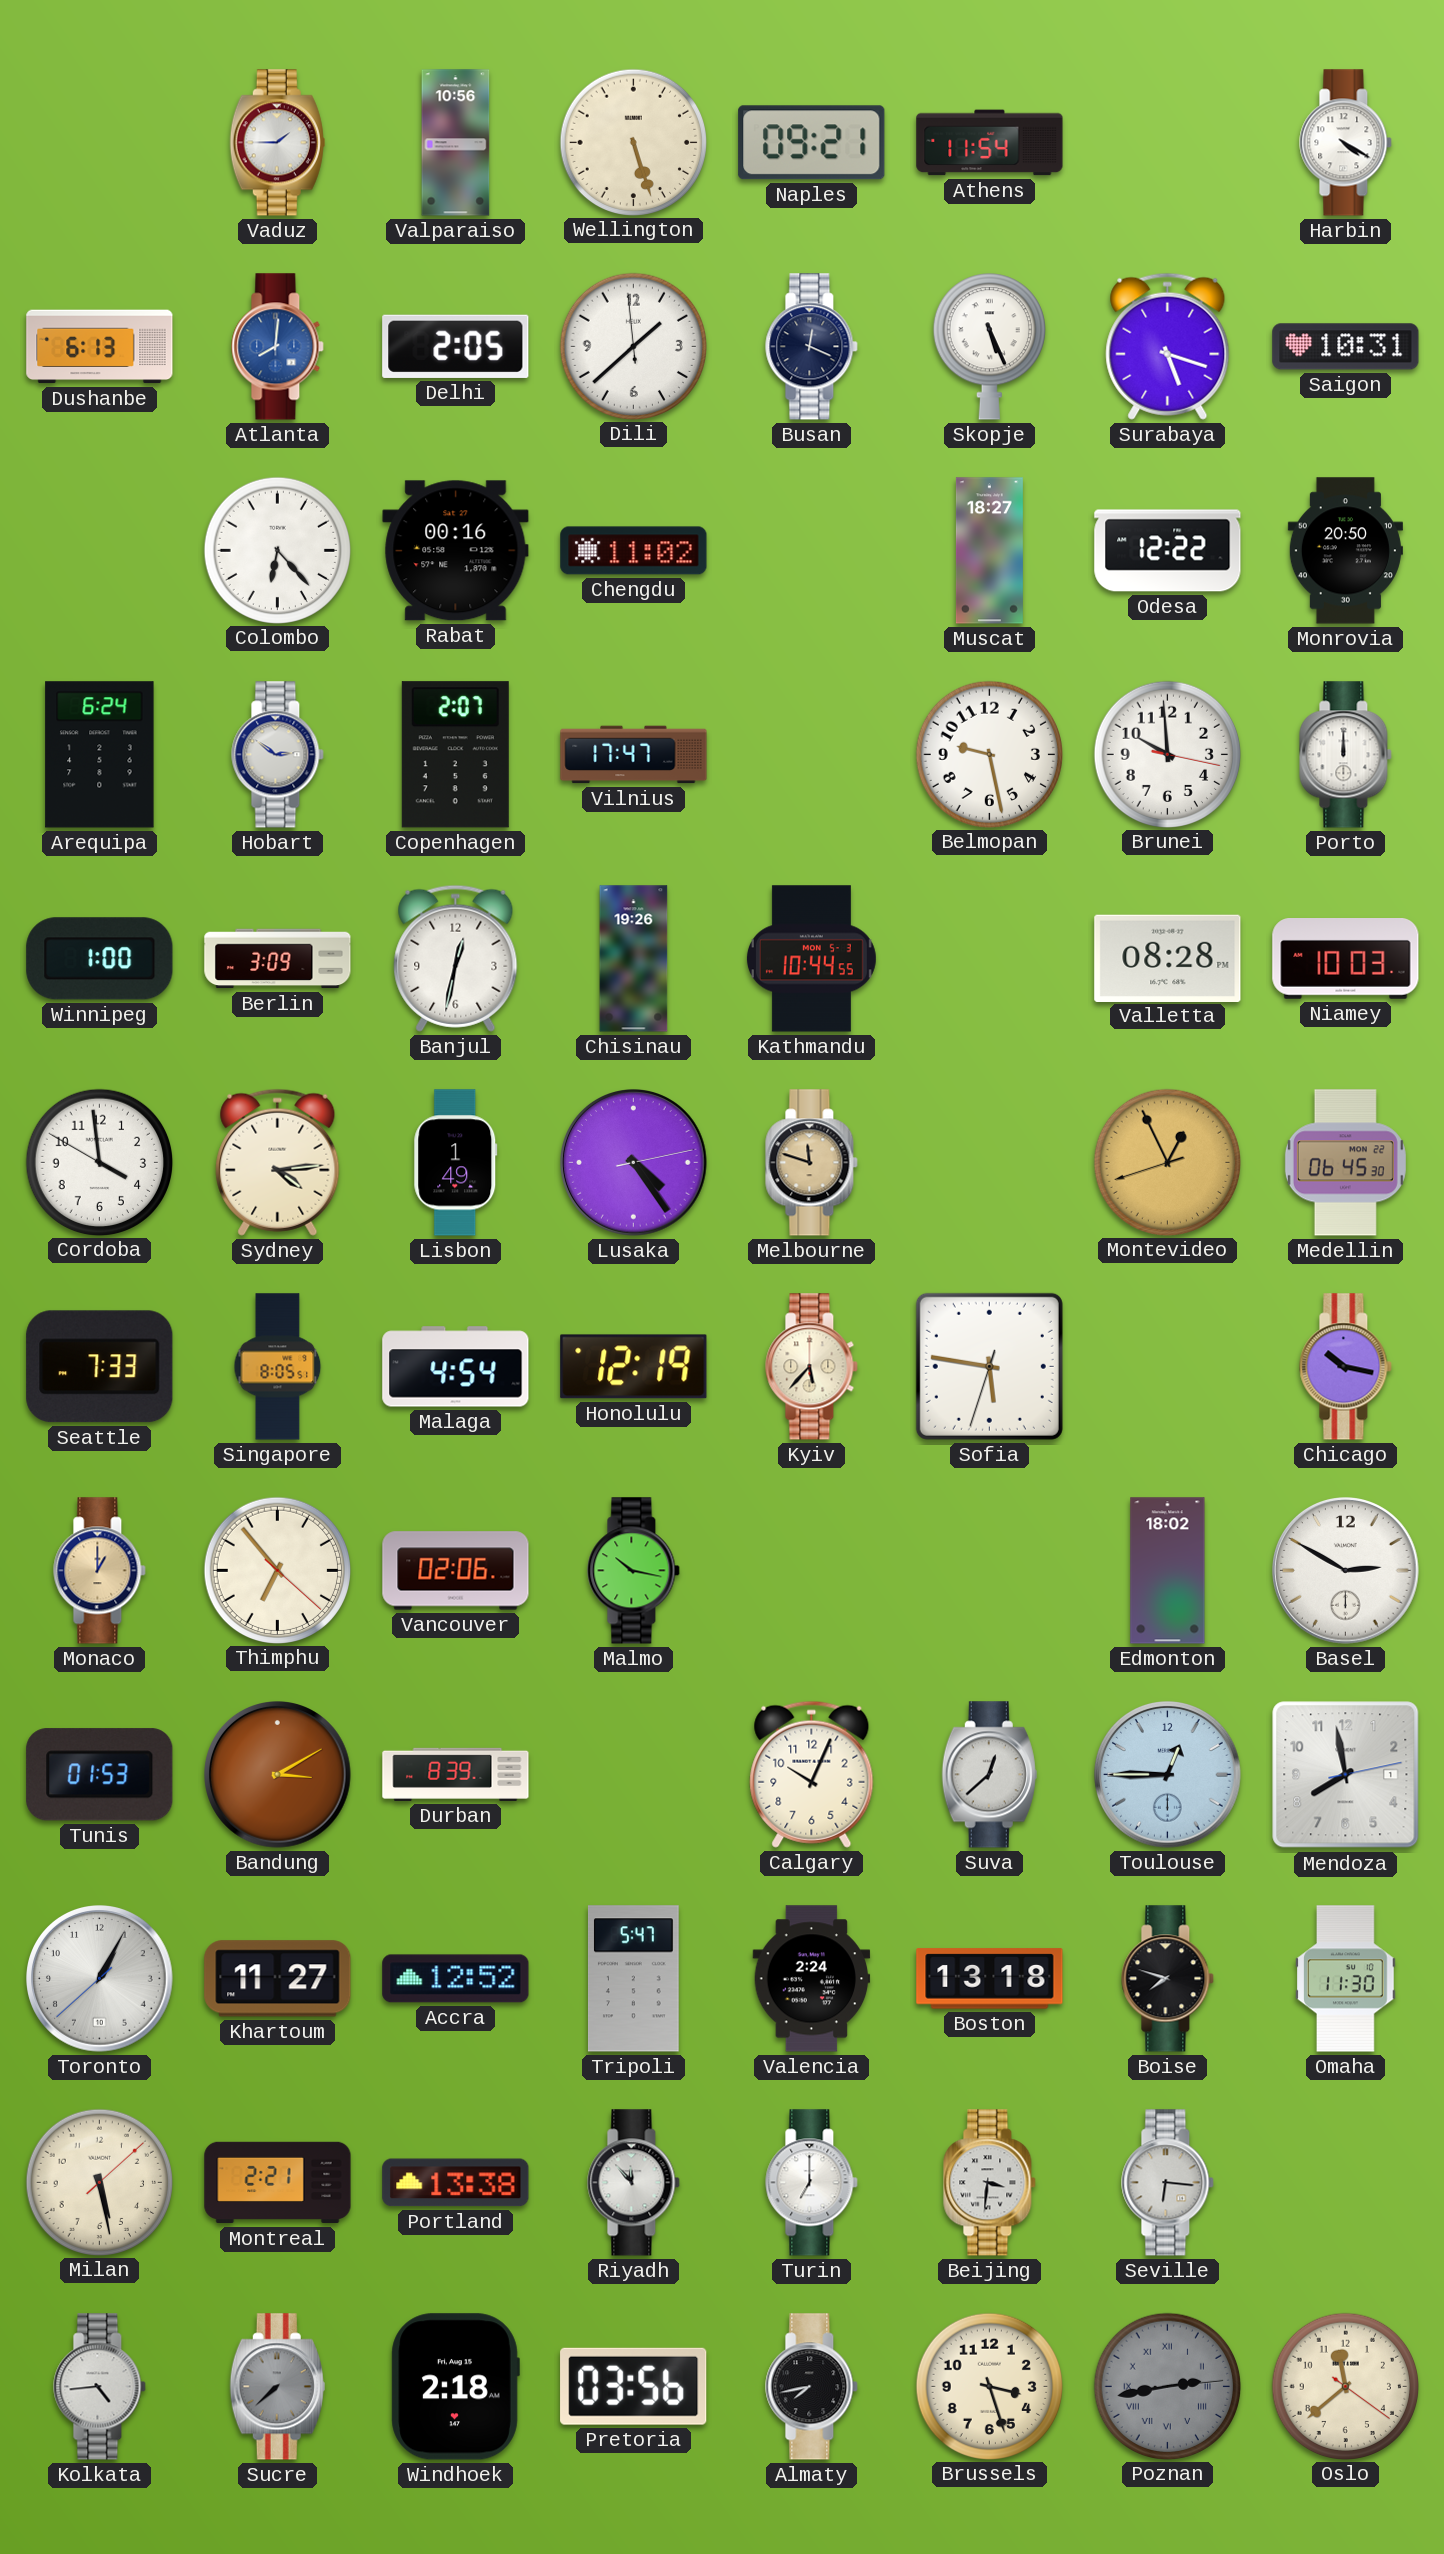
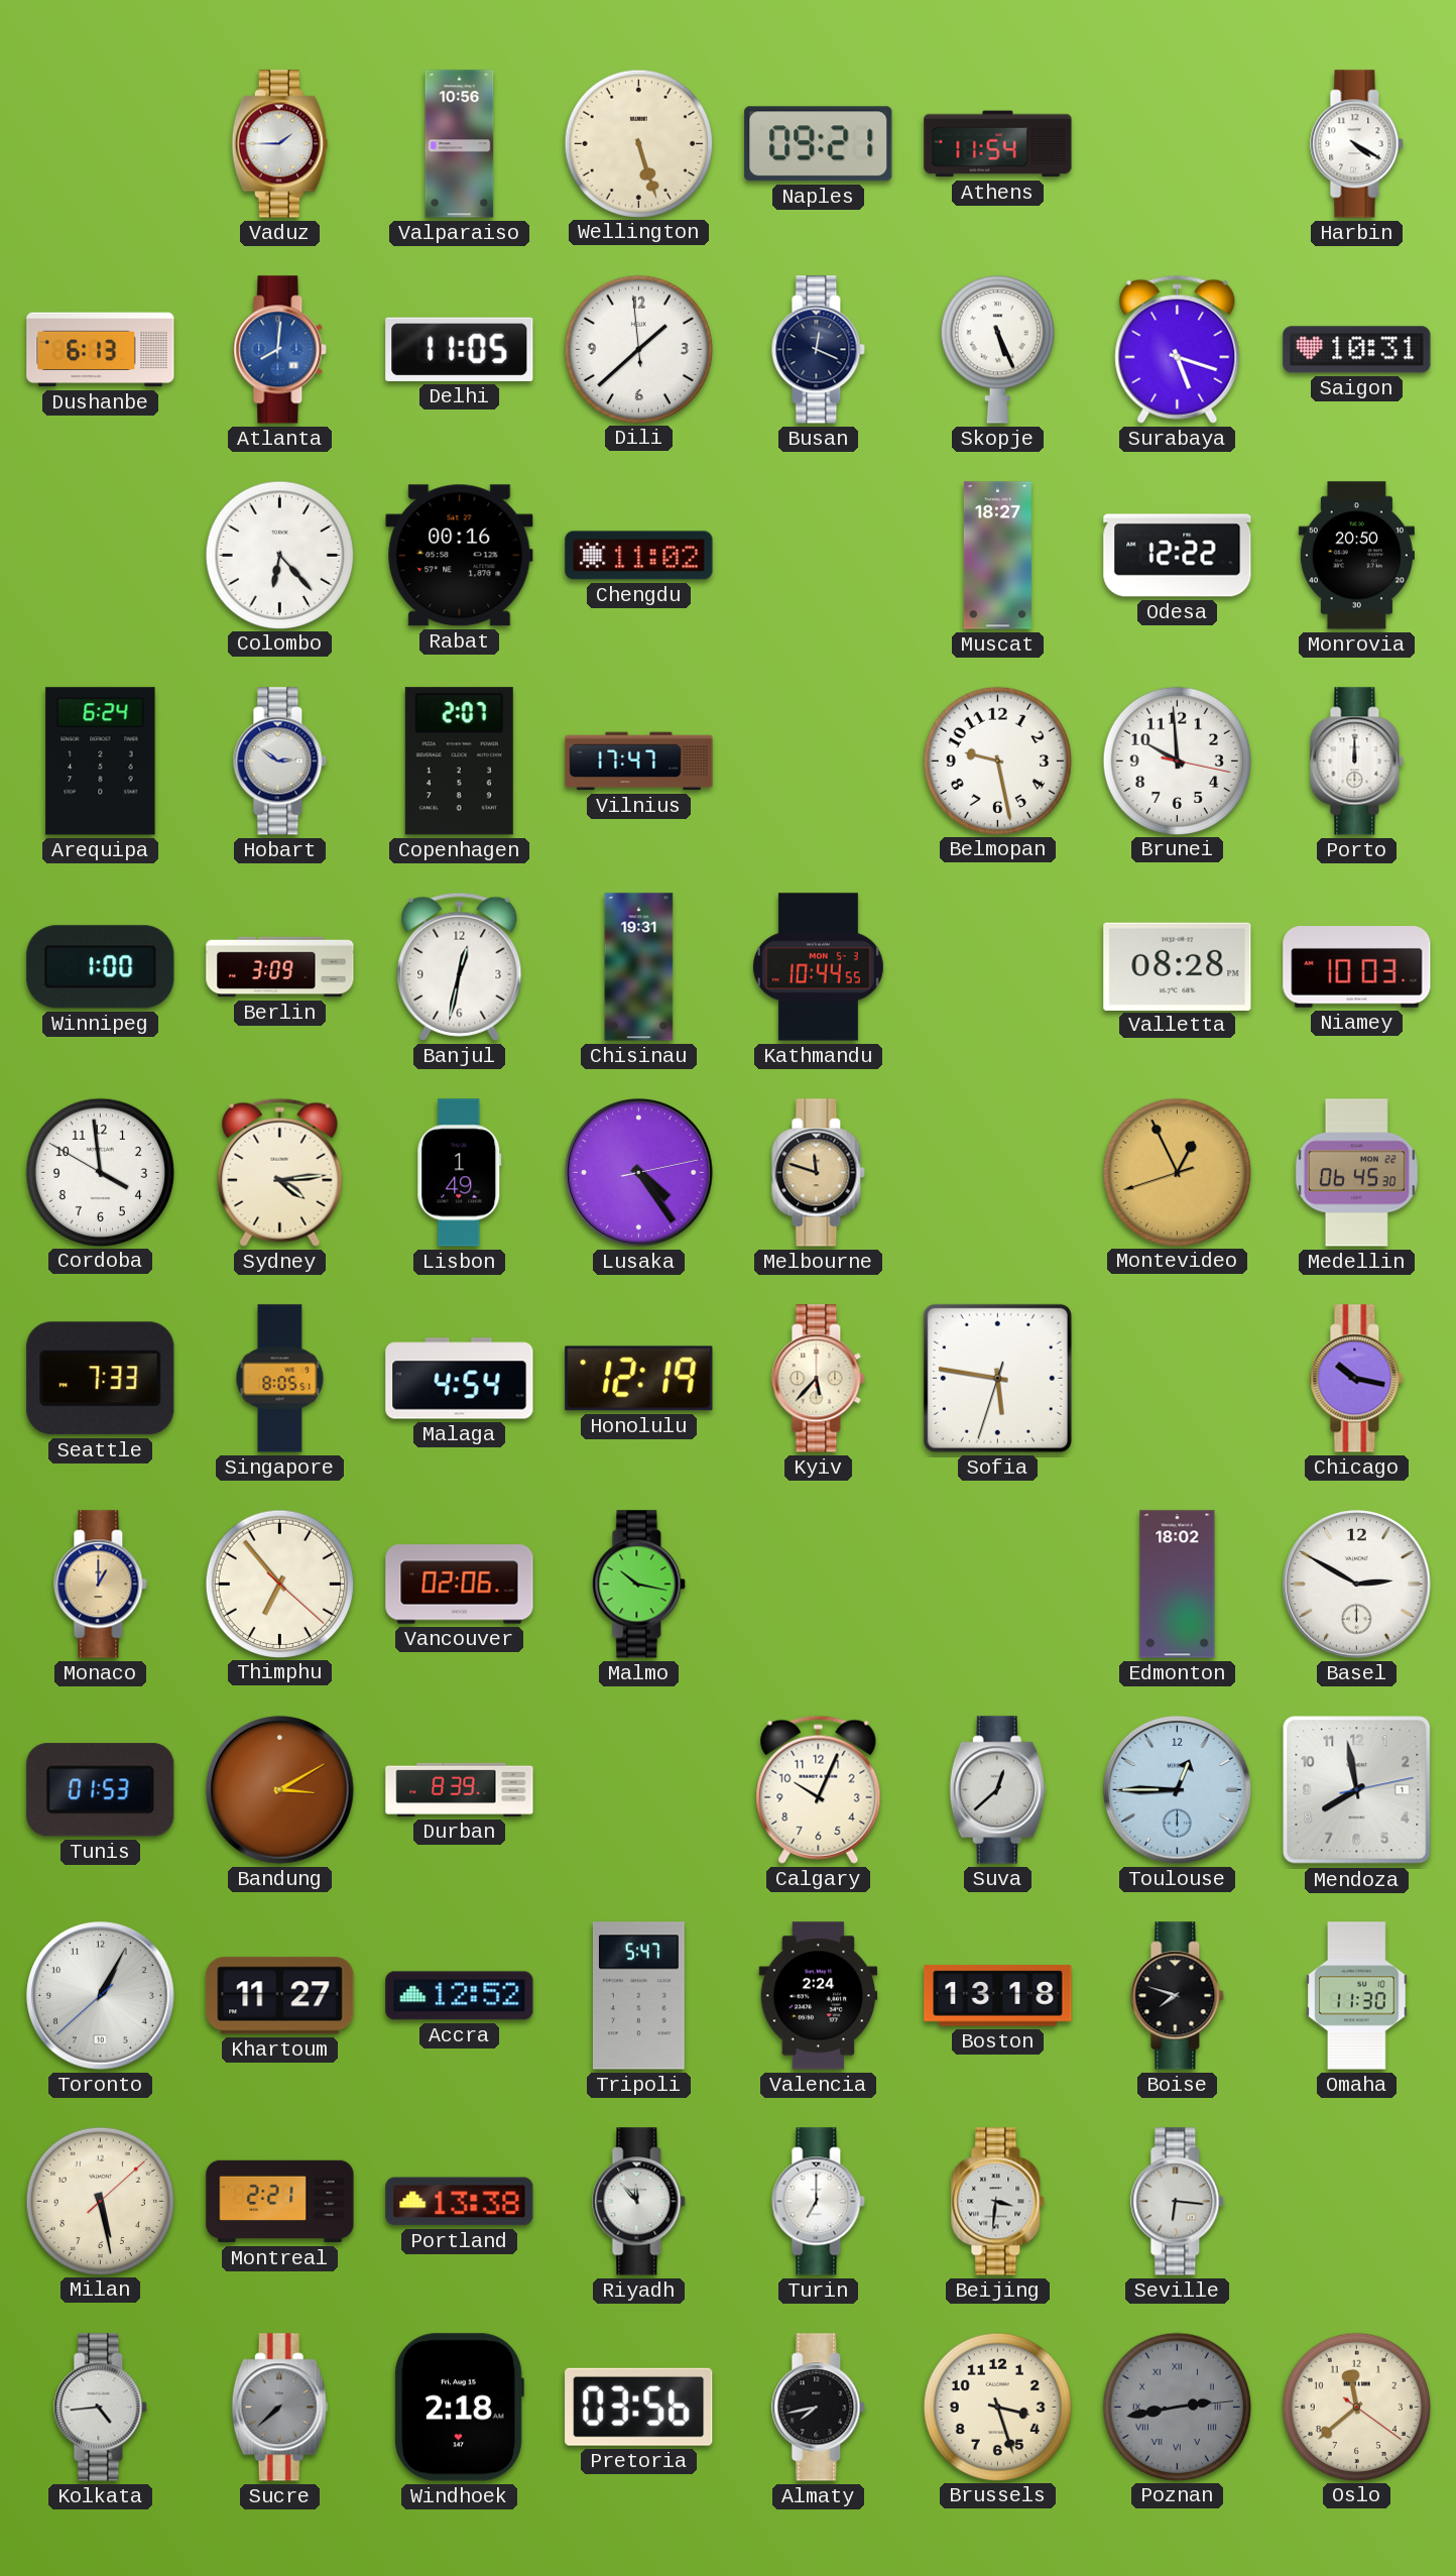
Delhi: 2:05 -> 11:05
Chisinau: 19:26 -> 19:31
